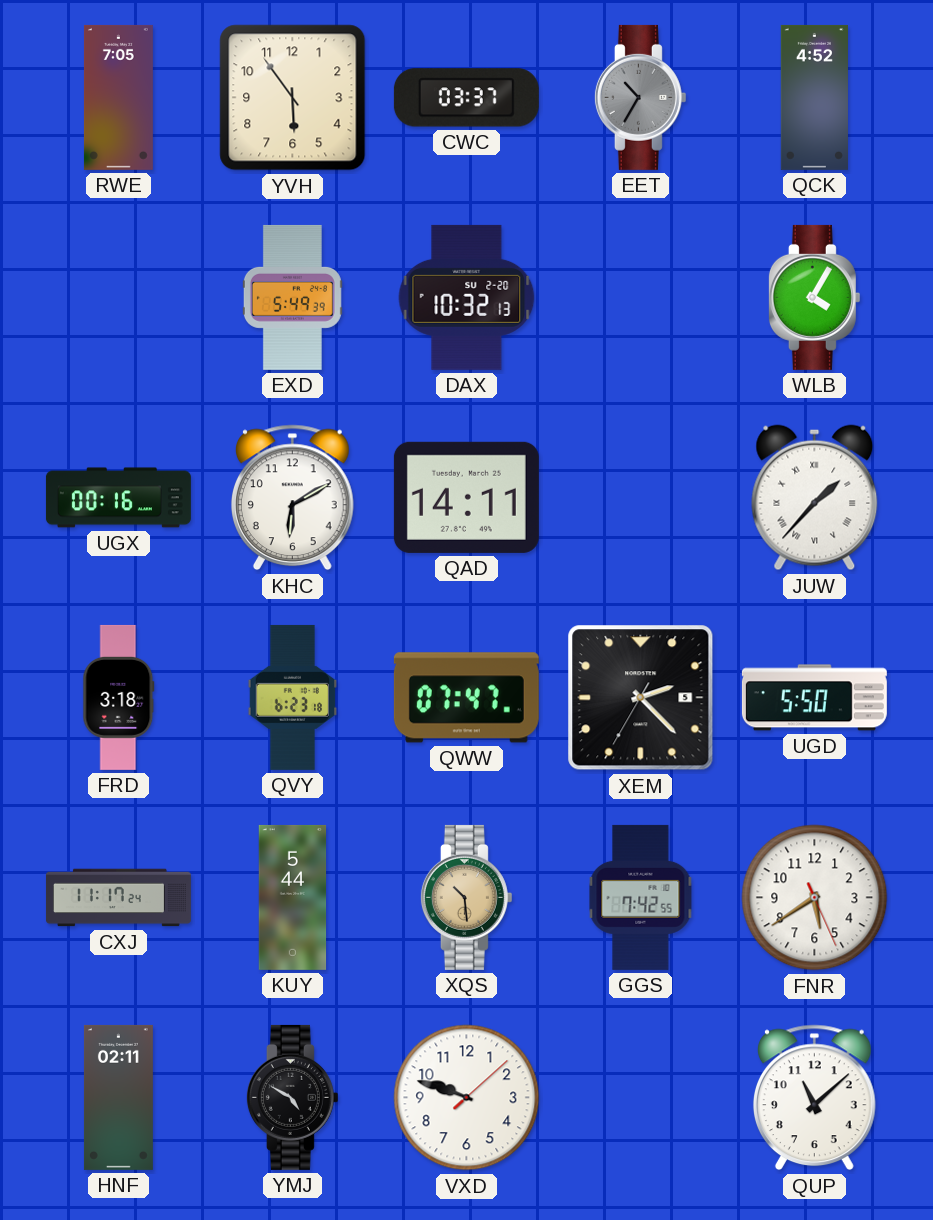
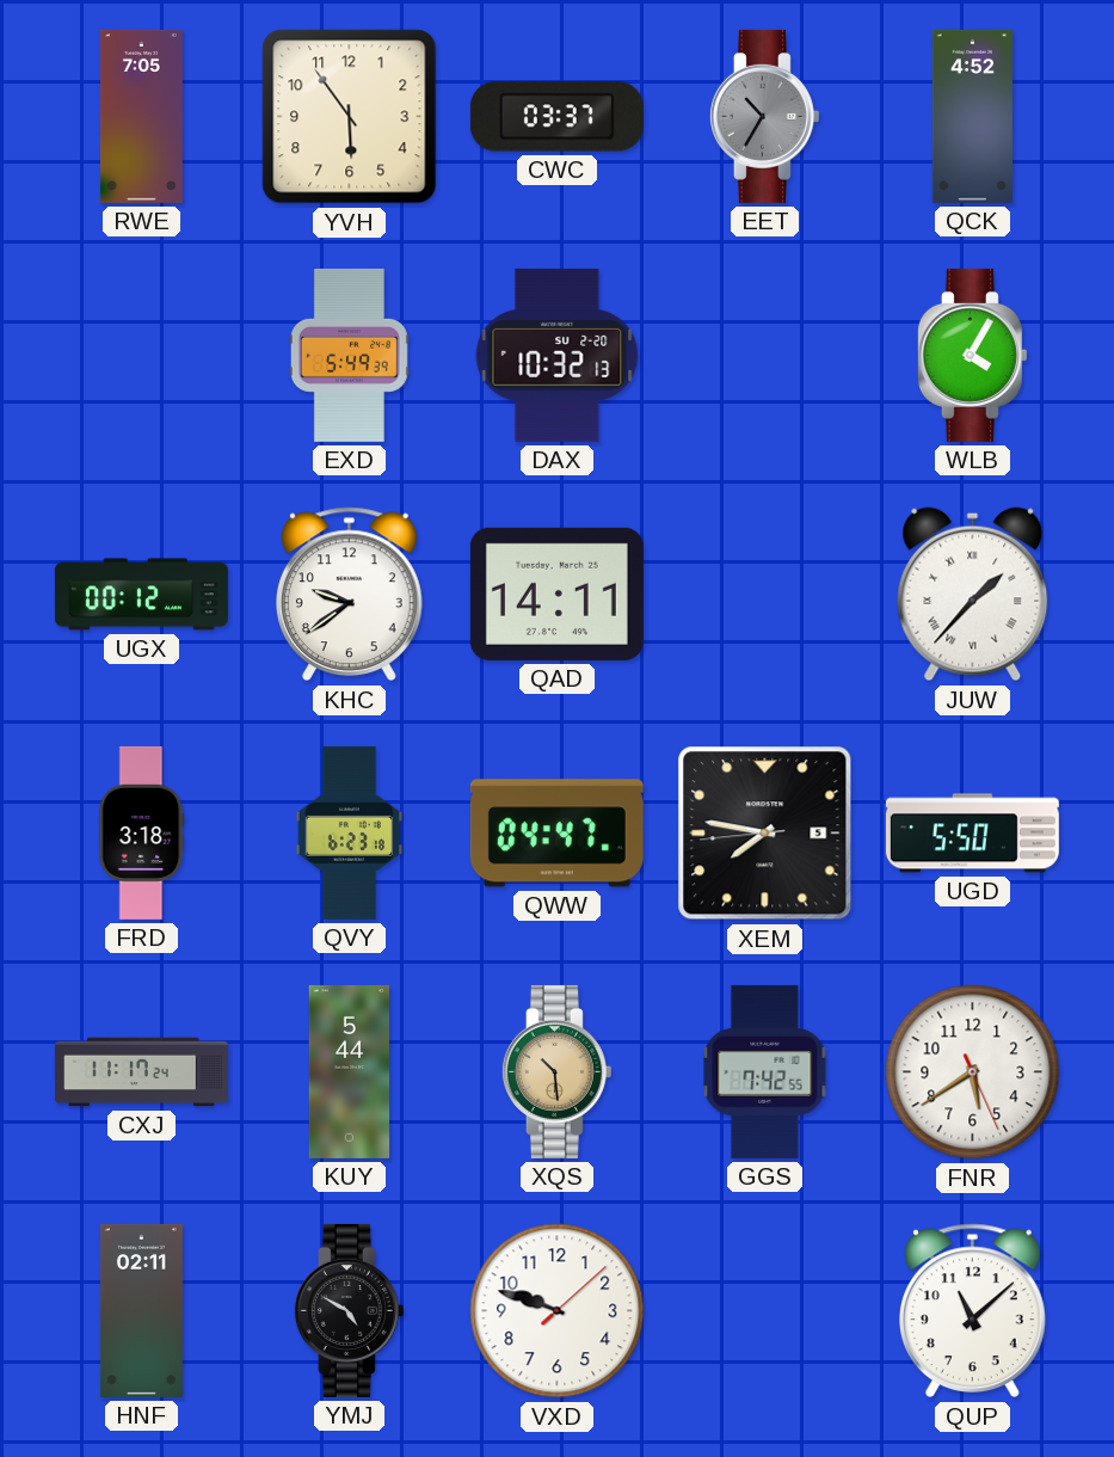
UGX: 00:16 -> 00:12
KHC: 6:10 -> 9:39
QWW: 07:47 -> 04:47
XEM: 2:22 -> 7:46
